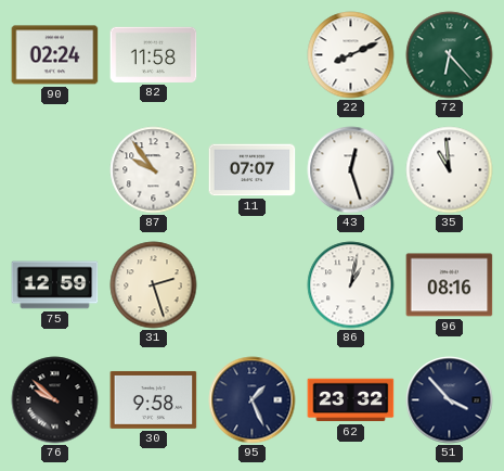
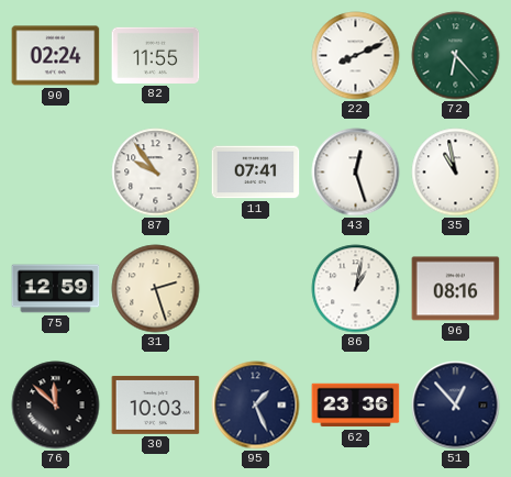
82: 11:58 -> 11:55
11: 07:07 -> 07:41
35: 10:59 -> 10:58
76: 9:52 -> 11:52
30: 9:58 -> 10:03
62: 23:32 -> 23:36
51: 3:53 -> 12:53
